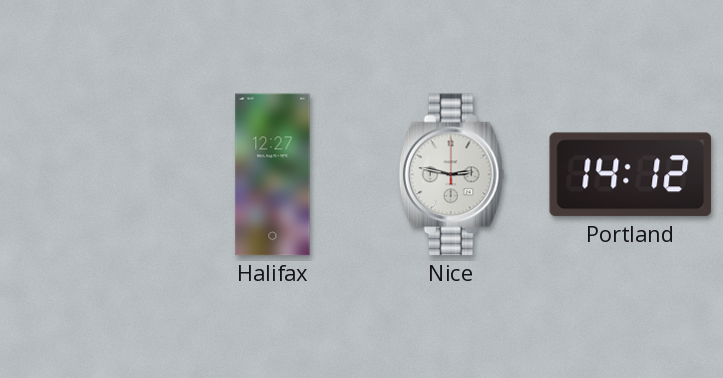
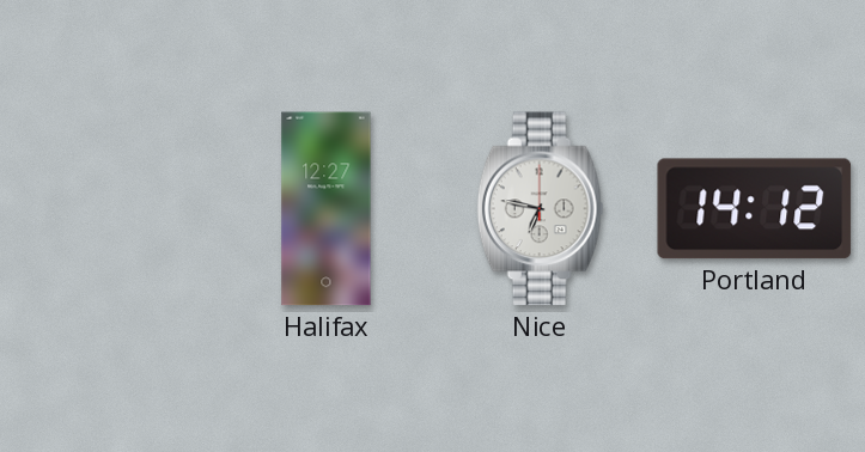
Nice: 2:47 -> 6:47
